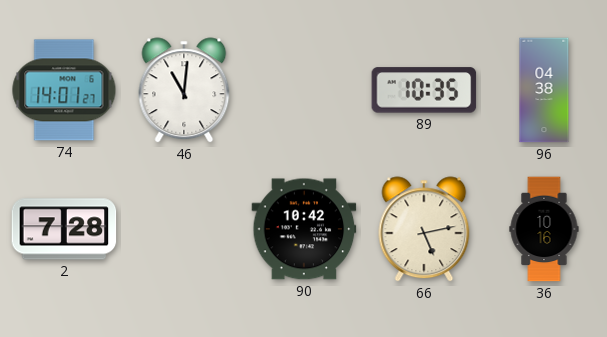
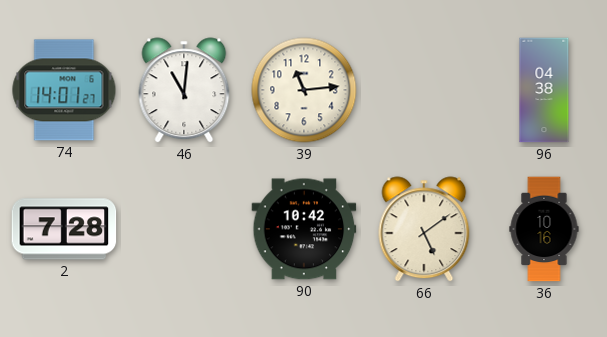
39: none -> 11:14
89: 10:35 -> none
66: 5:13 -> 5:09
